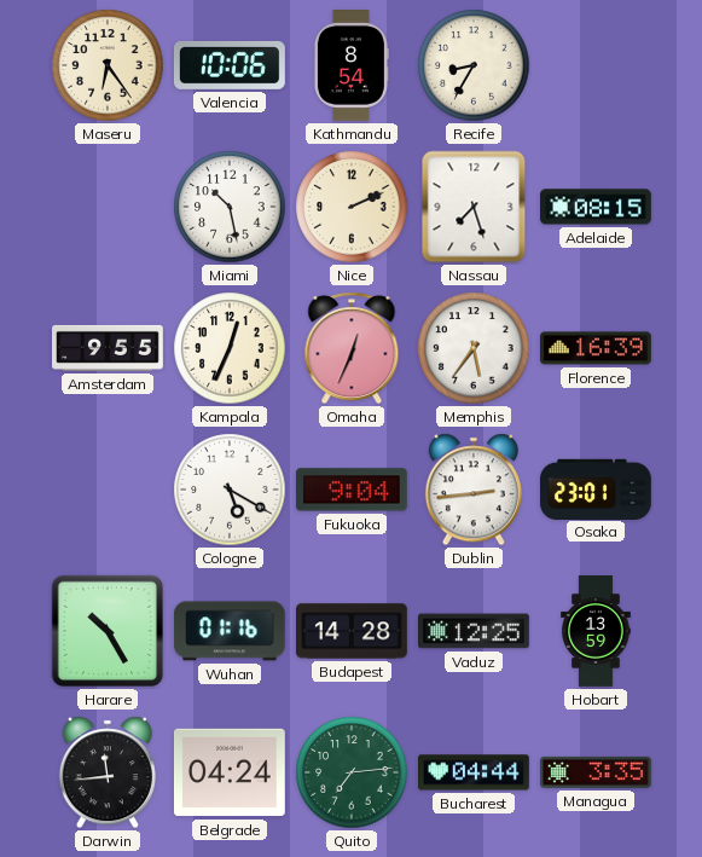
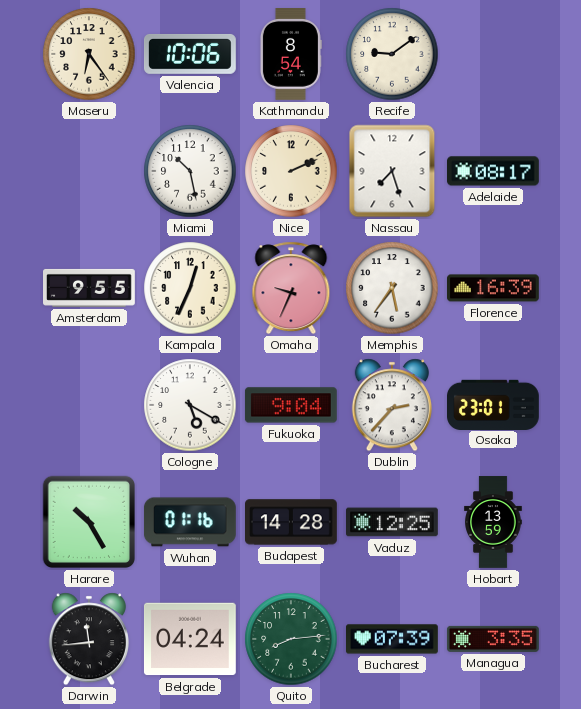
Recife: 8:35 -> 9:09
Adelaide: 08:15 -> 08:17
Omaha: 12:34 -> 9:34
Dublin: 2:44 -> 2:37
Quito: 7:14 -> 8:14
Bucharest: 04:44 -> 07:39
